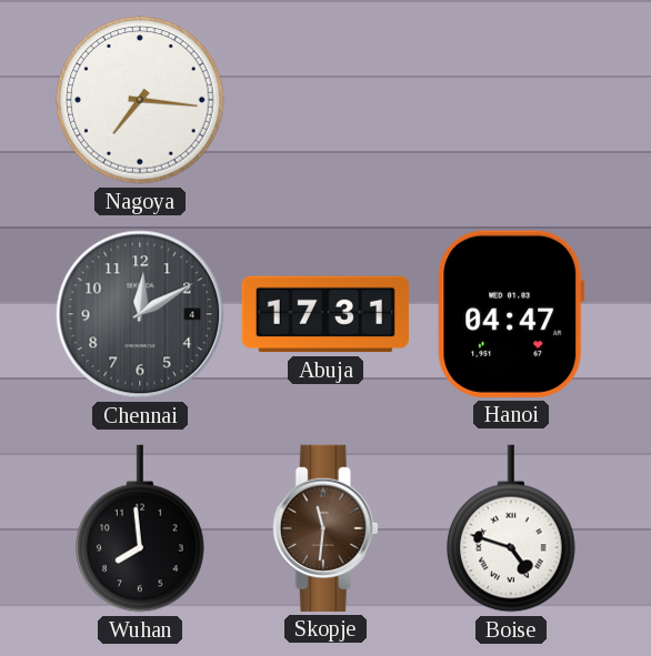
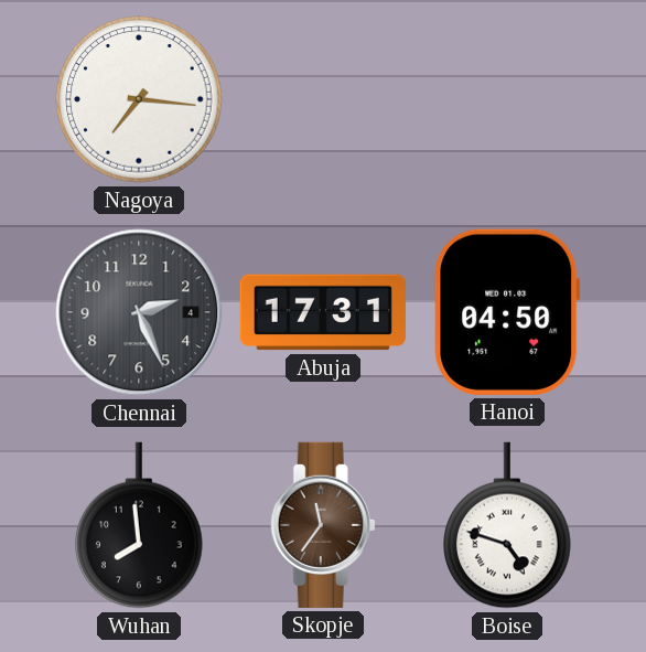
Chennai: 12:10 -> 2:26
Hanoi: 04:47 -> 04:50
Skopje: 11:31 -> 11:36
